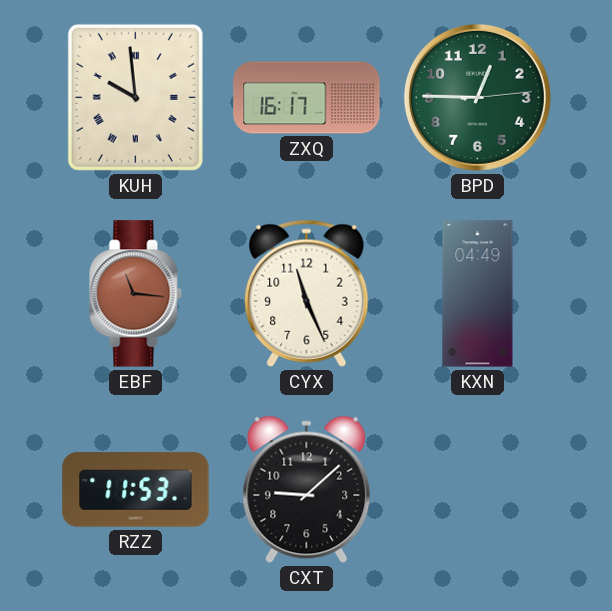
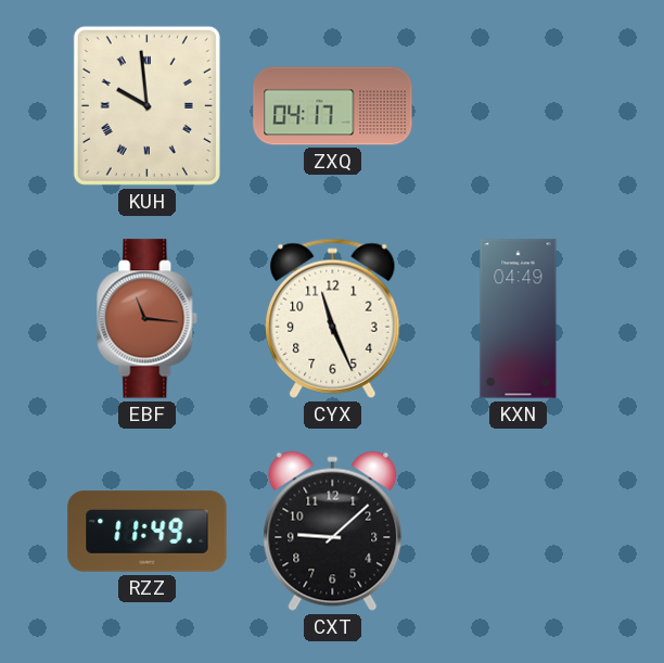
ZXQ: 16:17 -> 04:17
BPD: 12:45 -> none
RZZ: 11:53 -> 11:49
